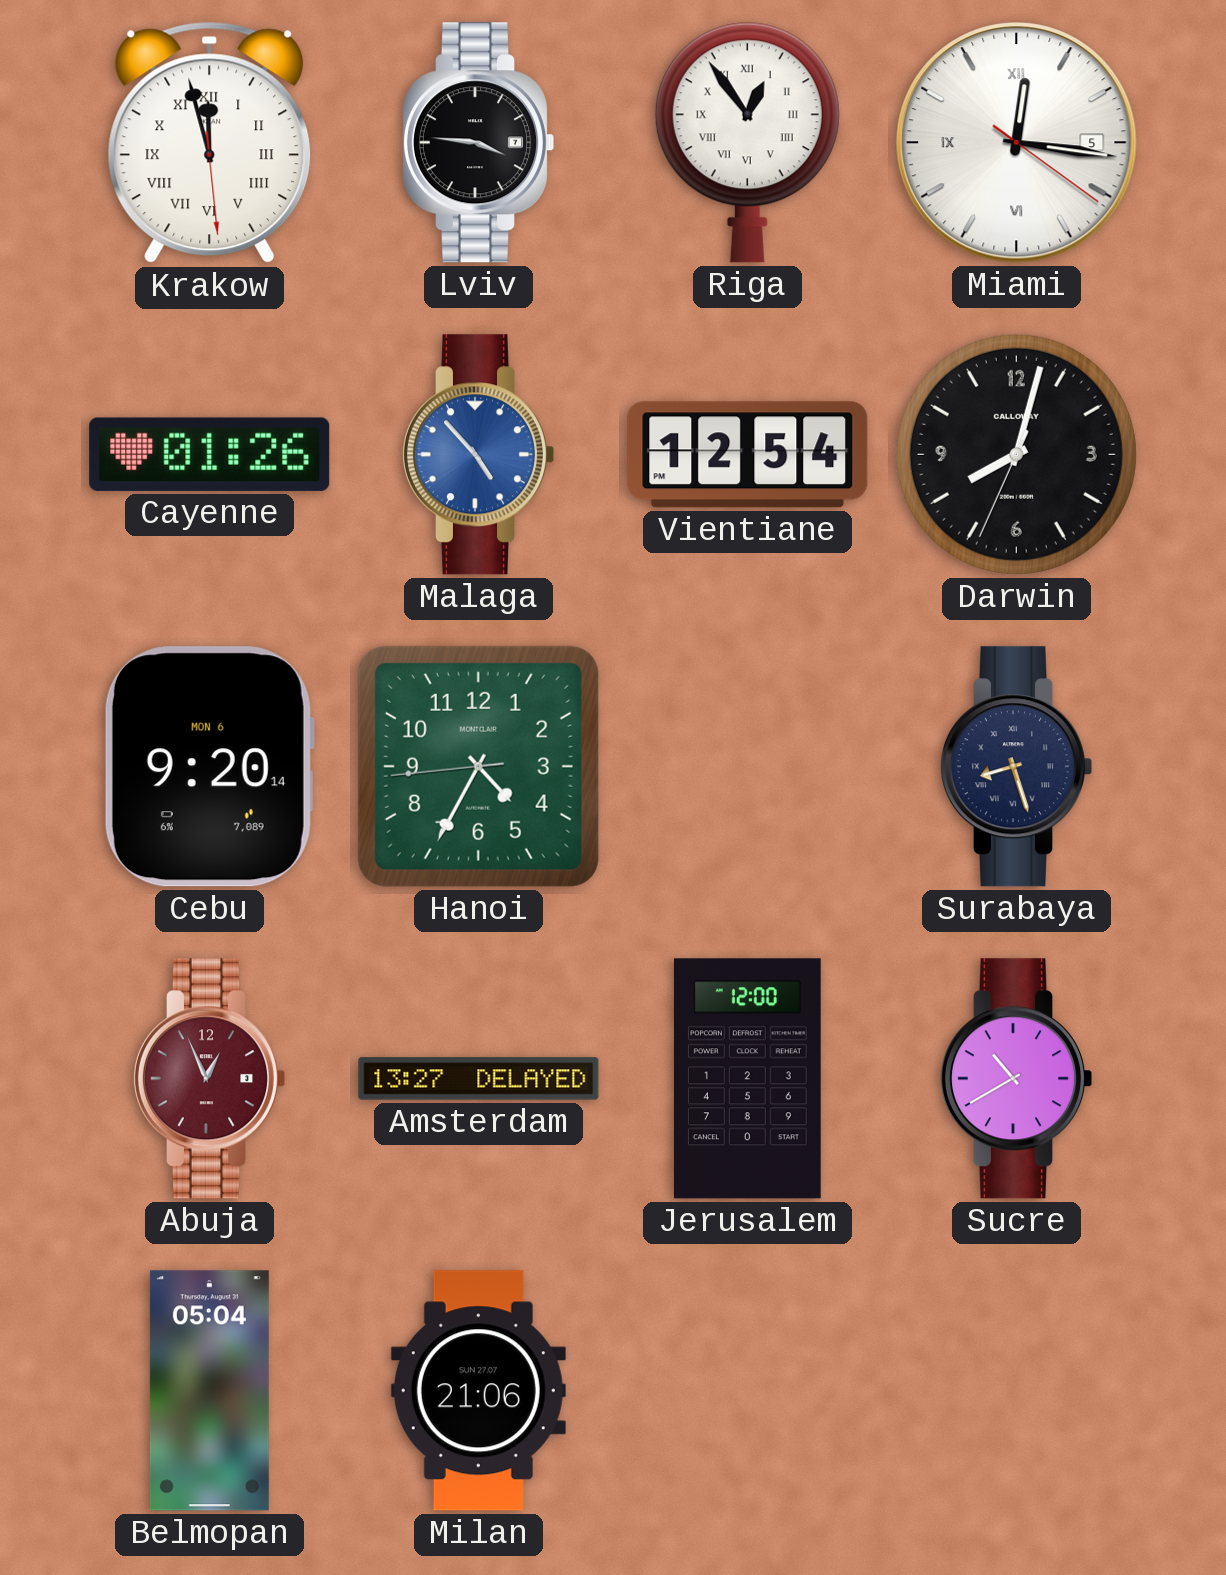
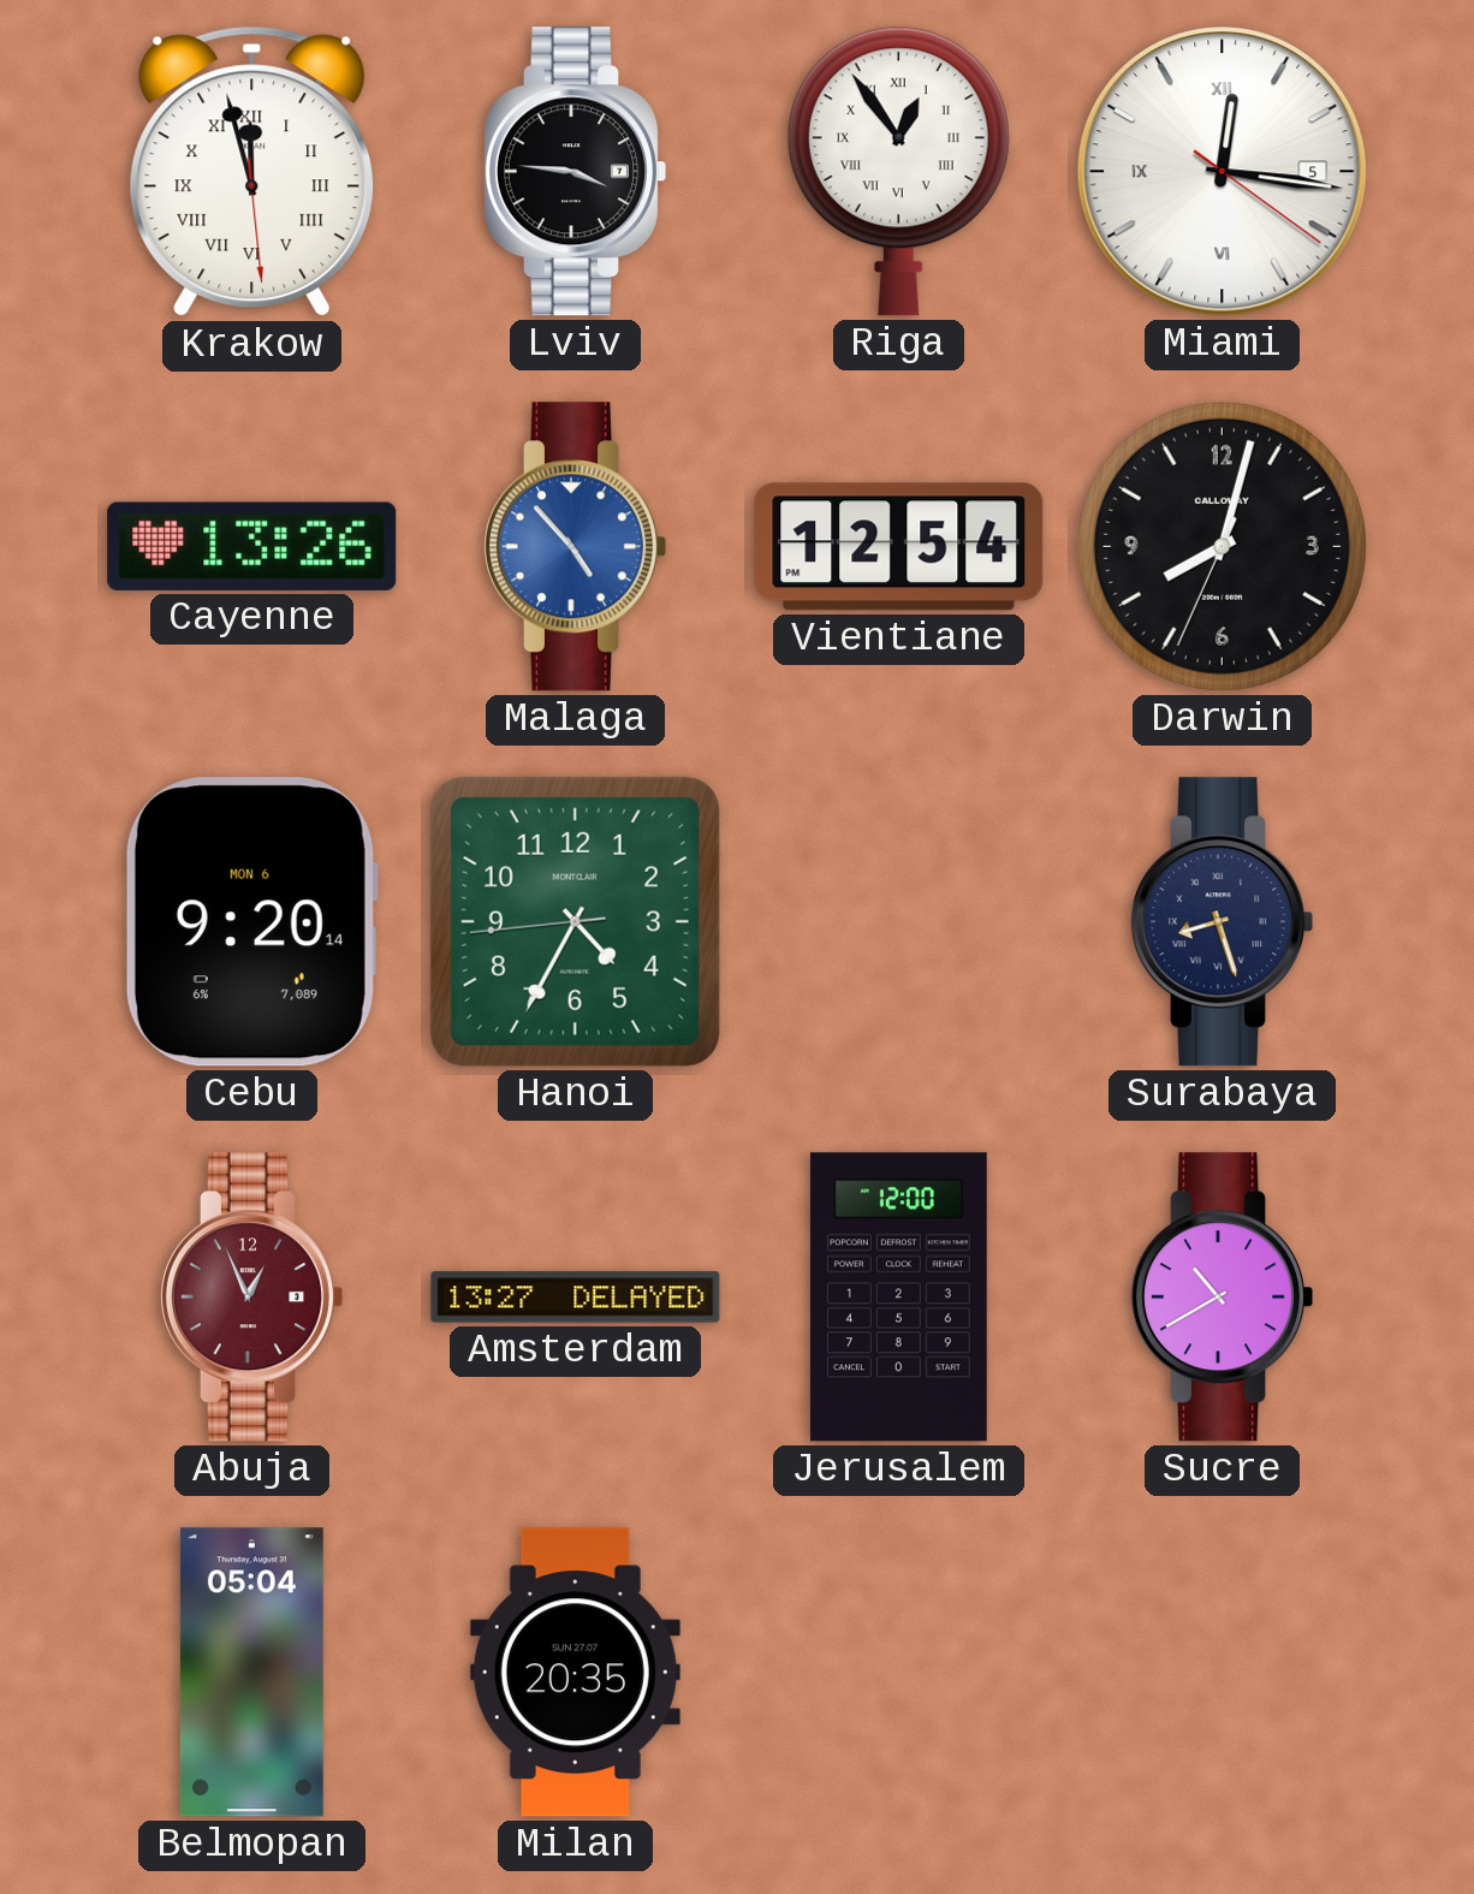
Cayenne: 01:26 -> 13:26
Milan: 21:06 -> 20:35
